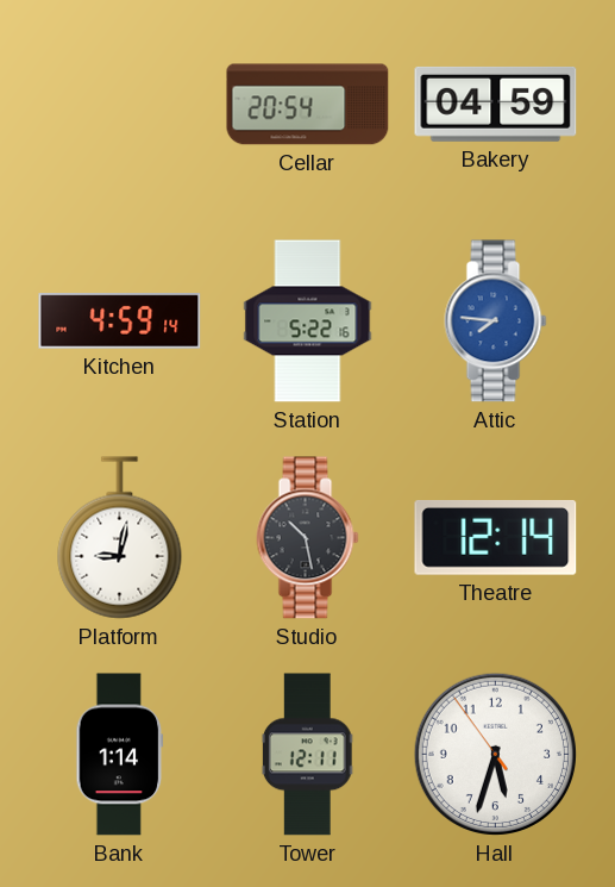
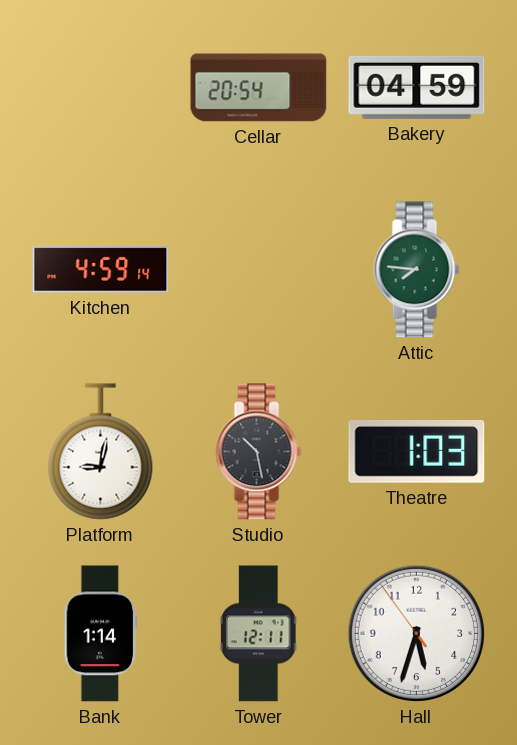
Station: 5:22 -> none
Attic dial: blue -> green
Theatre: 12:14 -> 1:03
